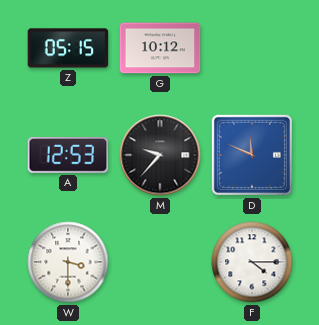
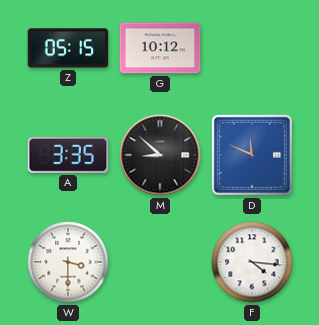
A: 12:53 -> 3:35
M: 9:37 -> 8:52
F: 4:15 -> 4:16
